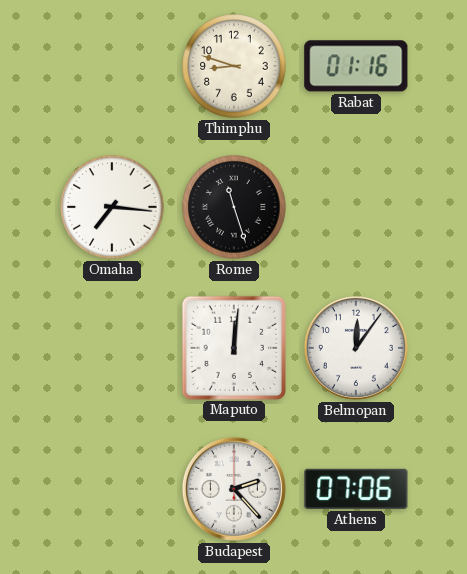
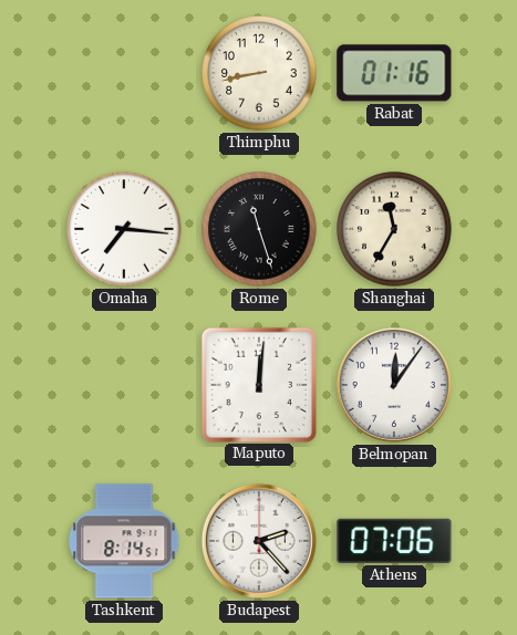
Thimphu: 8:48 -> 8:43
Shanghai: none -> 11:35
Tashkent: none -> 8:14
